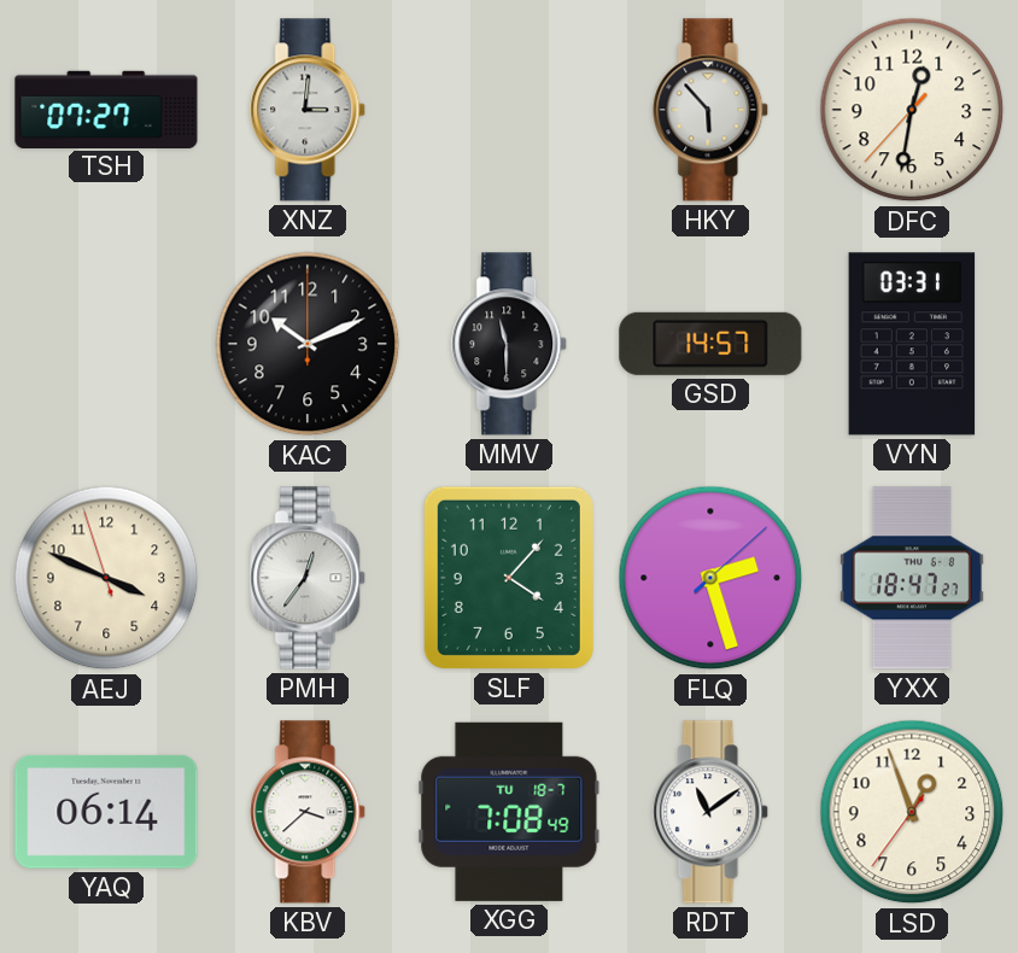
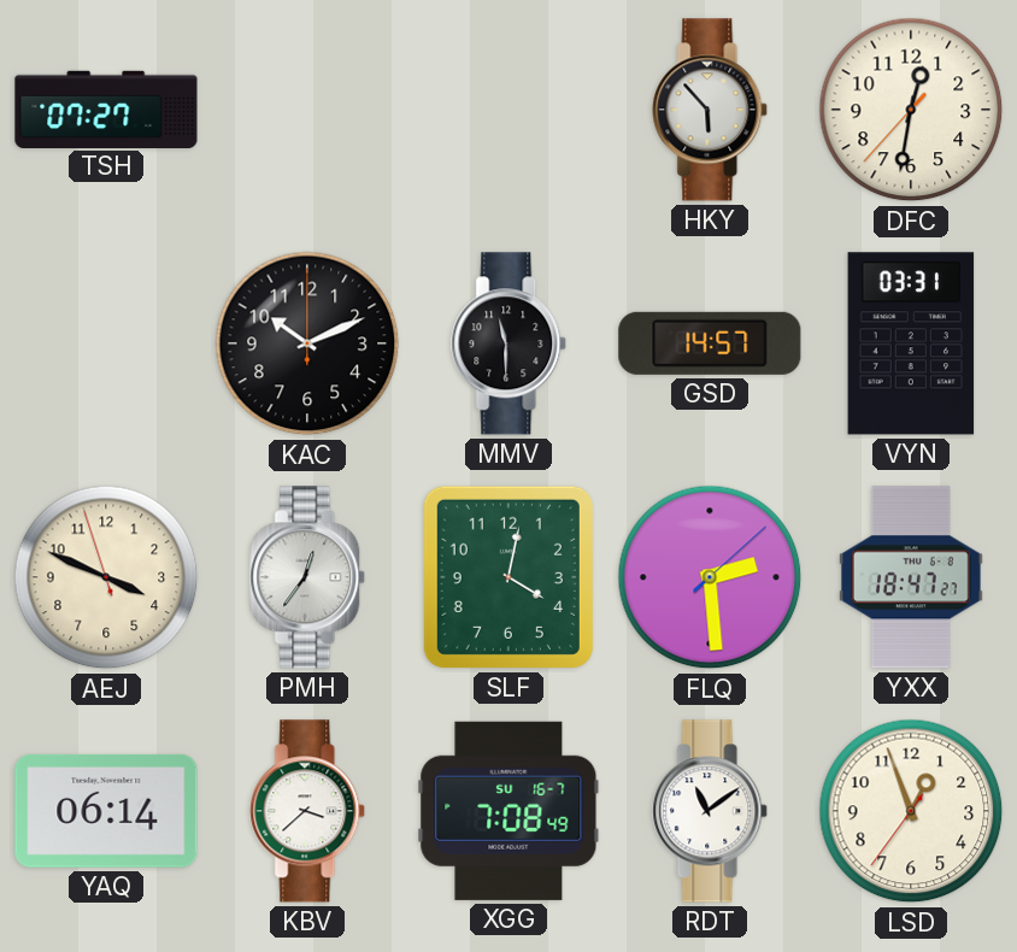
XNZ: 3:01 -> none
SLF: 4:07 -> 4:02
FLQ: 2:27 -> 2:29
XGG date: TU 18-7 -> SU 16-7
